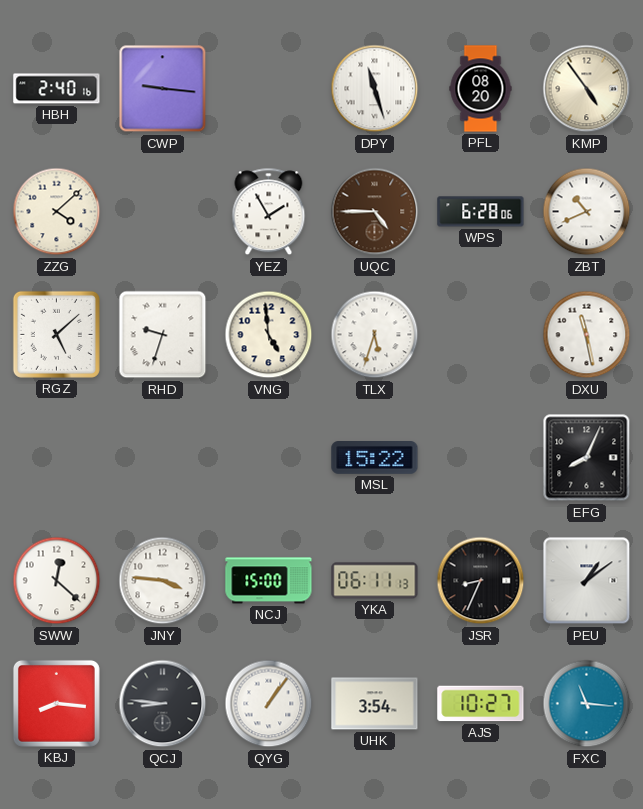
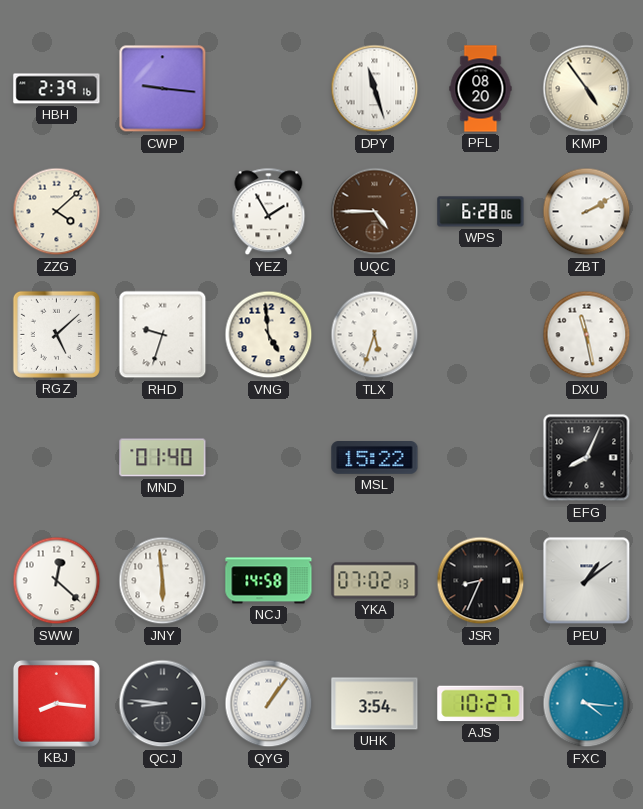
HBH: 2:40 -> 2:39
ZBT: 10:41 -> 2:10
MND: none -> 01:40
JNY: 3:46 -> 5:59
NCJ: 15:00 -> 14:58
YKA: 06:11 -> 07:02
FXC: 11:16 -> 4:16
